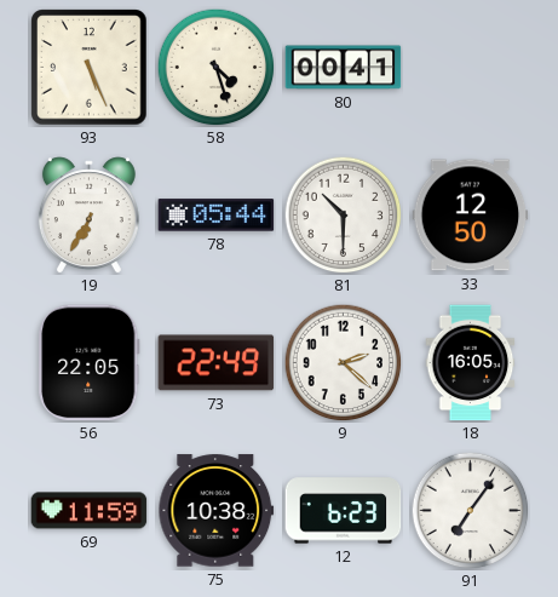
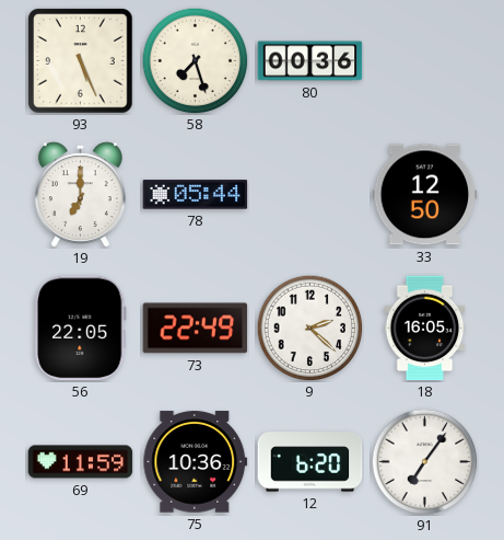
58: 4:27 -> 7:27
80: 00:41 -> 00:36
19: 6:35 -> 7:00
81: 10:30 -> none
75: 10:38 -> 10:36
12: 6:23 -> 6:20
